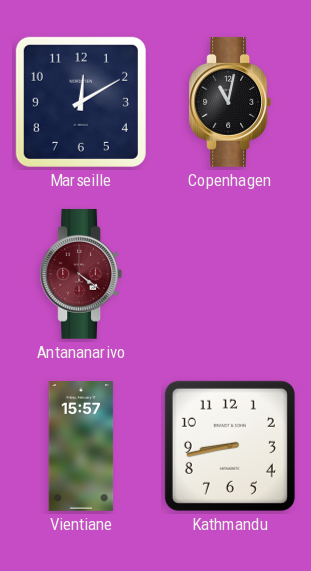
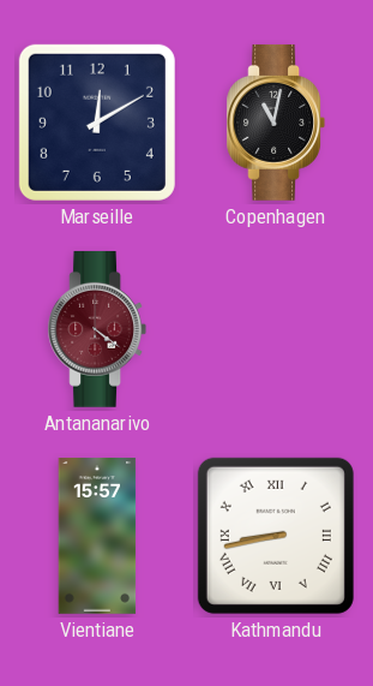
Kathmandu numerals: Arabic -> Roman
